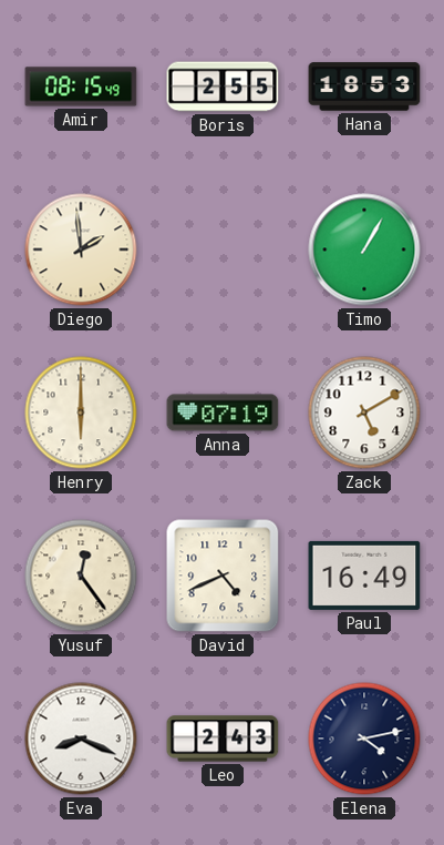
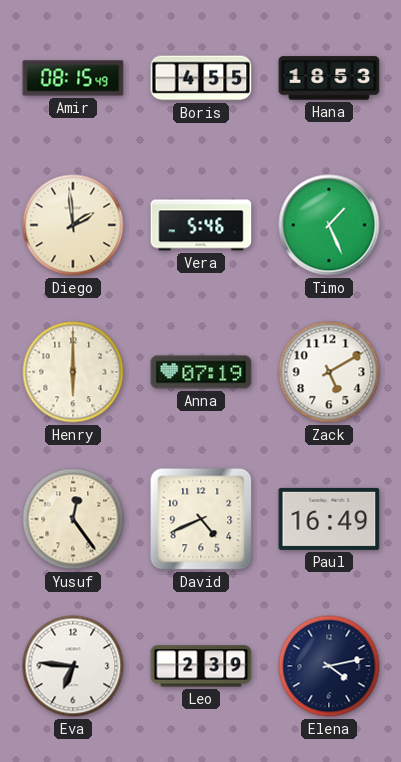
Boris: 2:55 -> 4:55
Vera: none -> 5:46
Timo: 1:05 -> 1:26
Eva: 8:19 -> 6:46
Leo: 2:43 -> 2:39
